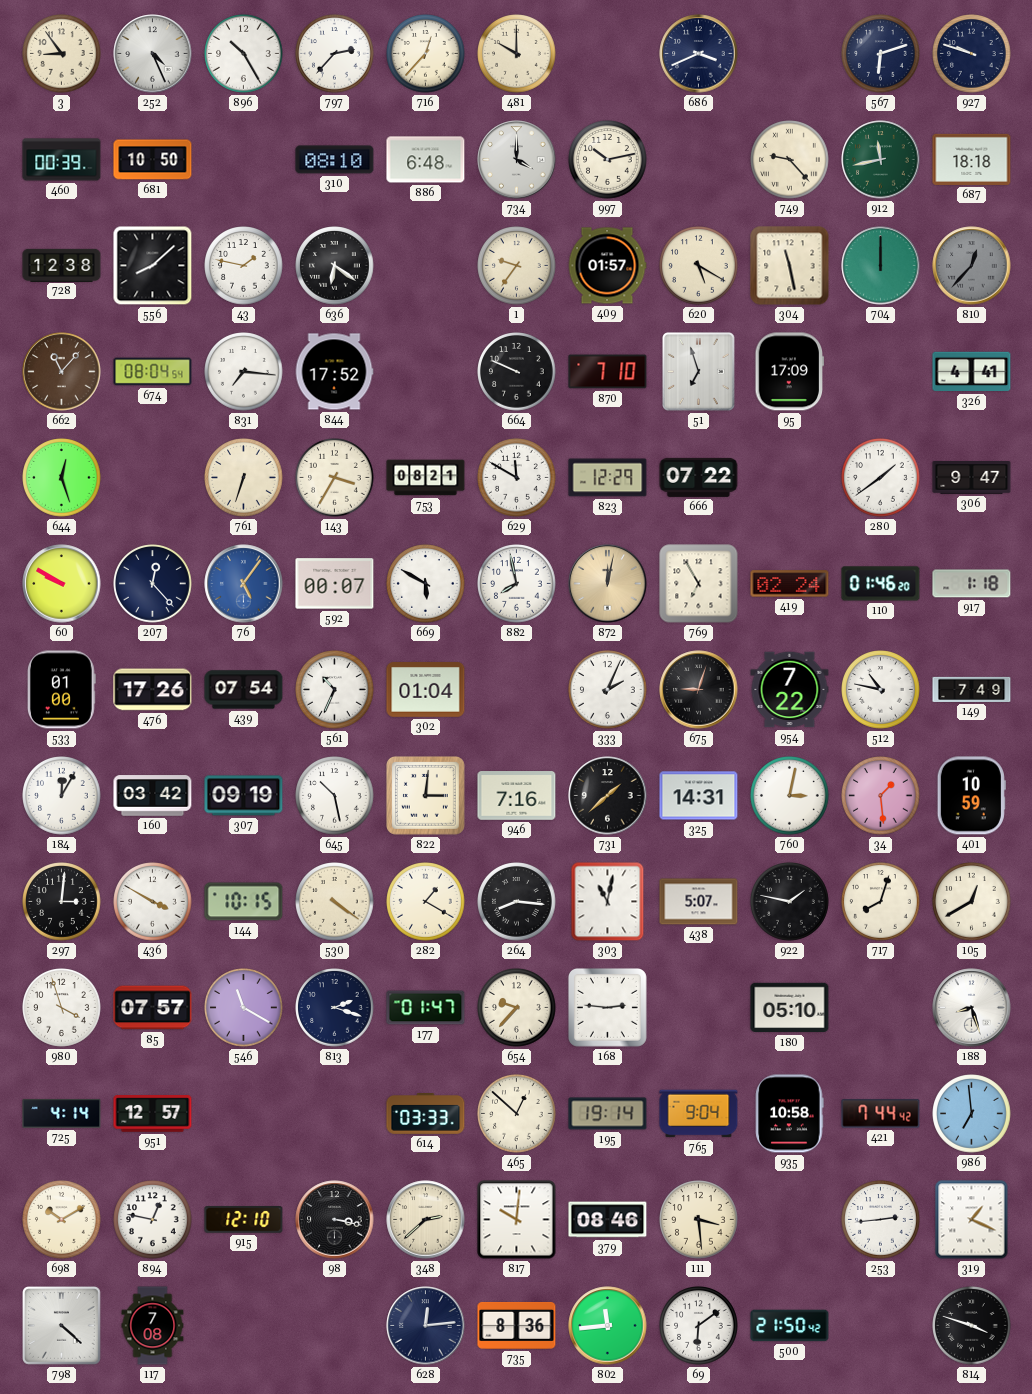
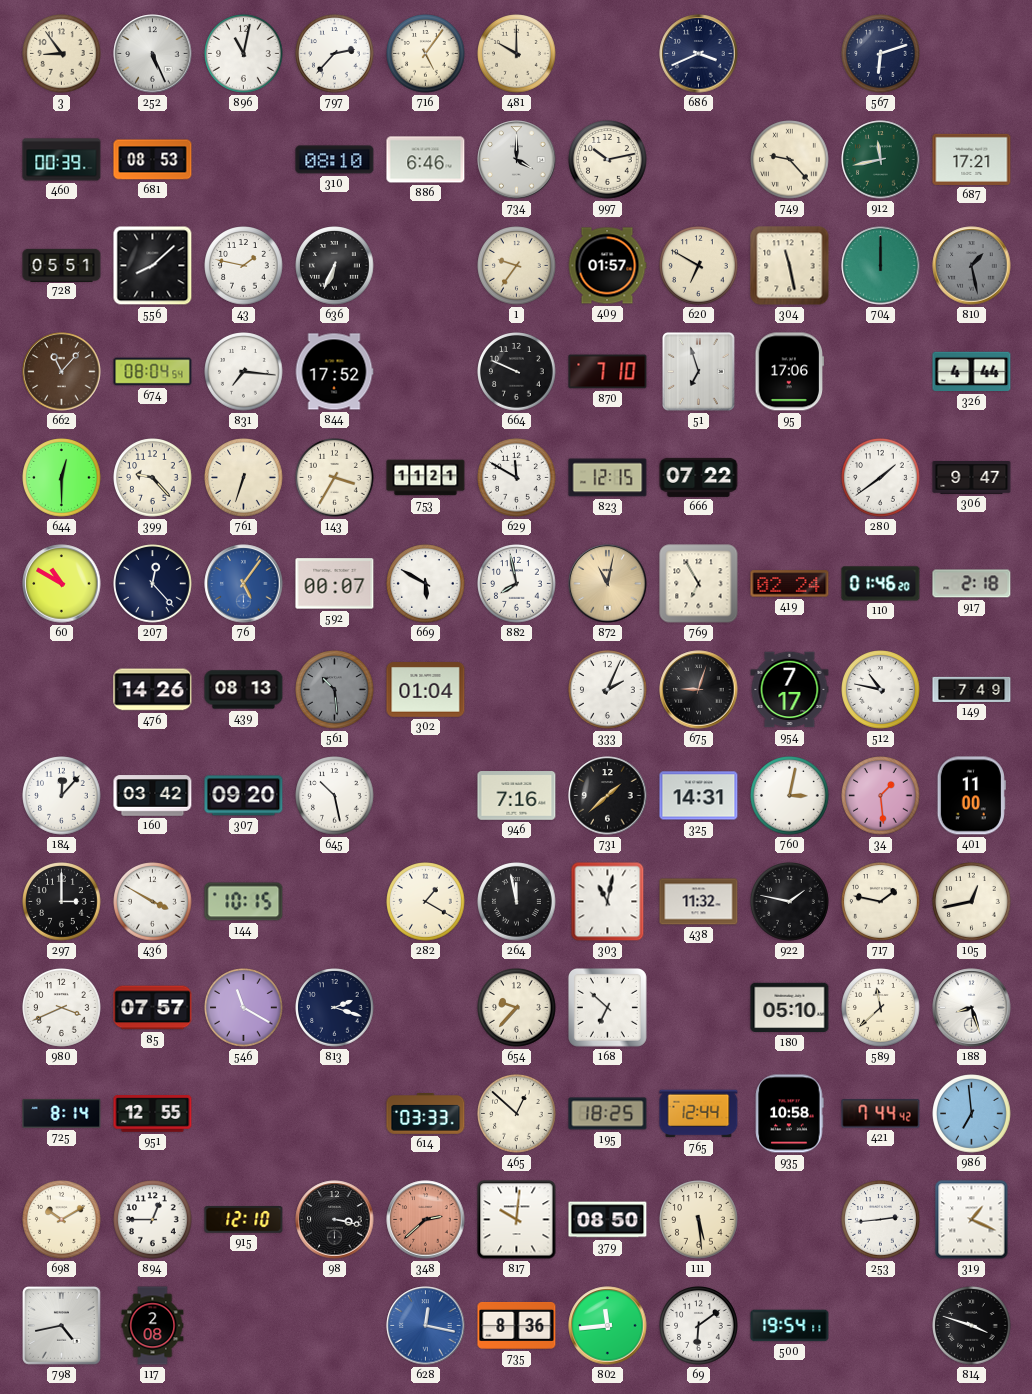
252: 4:26 -> 5:26
896: 10:25 -> 11:02
716: 12:37 -> 5:06
927: 9:48 -> none
681: 10:50 -> 08:53
886: 6:48 -> 6:46
687: 18:18 -> 17:21
728: 12:38 -> 05:51
636: 6:21 -> 6:34
620: 5:20 -> 6:50
810: 12:37 -> 1:28
95: 17:09 -> 17:06
326: 4:41 -> 4:44
644: 12:27 -> 12:30
399: none -> 9:23
753: 08:21 -> 11:21
823: 12:29 -> 12:15
60: 9:50 -> 10:50
872: 12:02 -> 11:02
917: 1:18 -> 2:18
533: 01:00 -> none
476: 17:26 -> 14:26
439: 07:54 -> 08:13
561: 10:34 -> 10:29
561 dial: white -> grey
954: 7:22 -> 7:17
184: 12:05 -> 12:07
307: 09:19 -> 09:20
822: 3:01 -> none
401: 10:59 -> 11:00
297: 3:01 -> 3:00
530: 4:21 -> none
264: 8:16 -> 11:58
438: 5:07 -> 11:32
717: 8:03 -> 1:47
105: 12:40 -> 12:43
980: 3:57 -> 3:41
177: 01:47 -> none
168: 2:46 -> 6:52
589: none -> 11:38
725: 4:14 -> 8:14
951: 12:57 -> 12:55
195: 19:14 -> 18:25
765: 9:04 -> 12:44
894: 12:47 -> 12:45
348 dial: cream -> salmon
379: 08:46 -> 08:50
111: 3:29 -> 5:29
798: 4:22 -> 4:43
117: 7:08 -> 2:08
628: 12:14 -> 12:17
628 dial: navy -> blue
500: 21:50 -> 19:54
